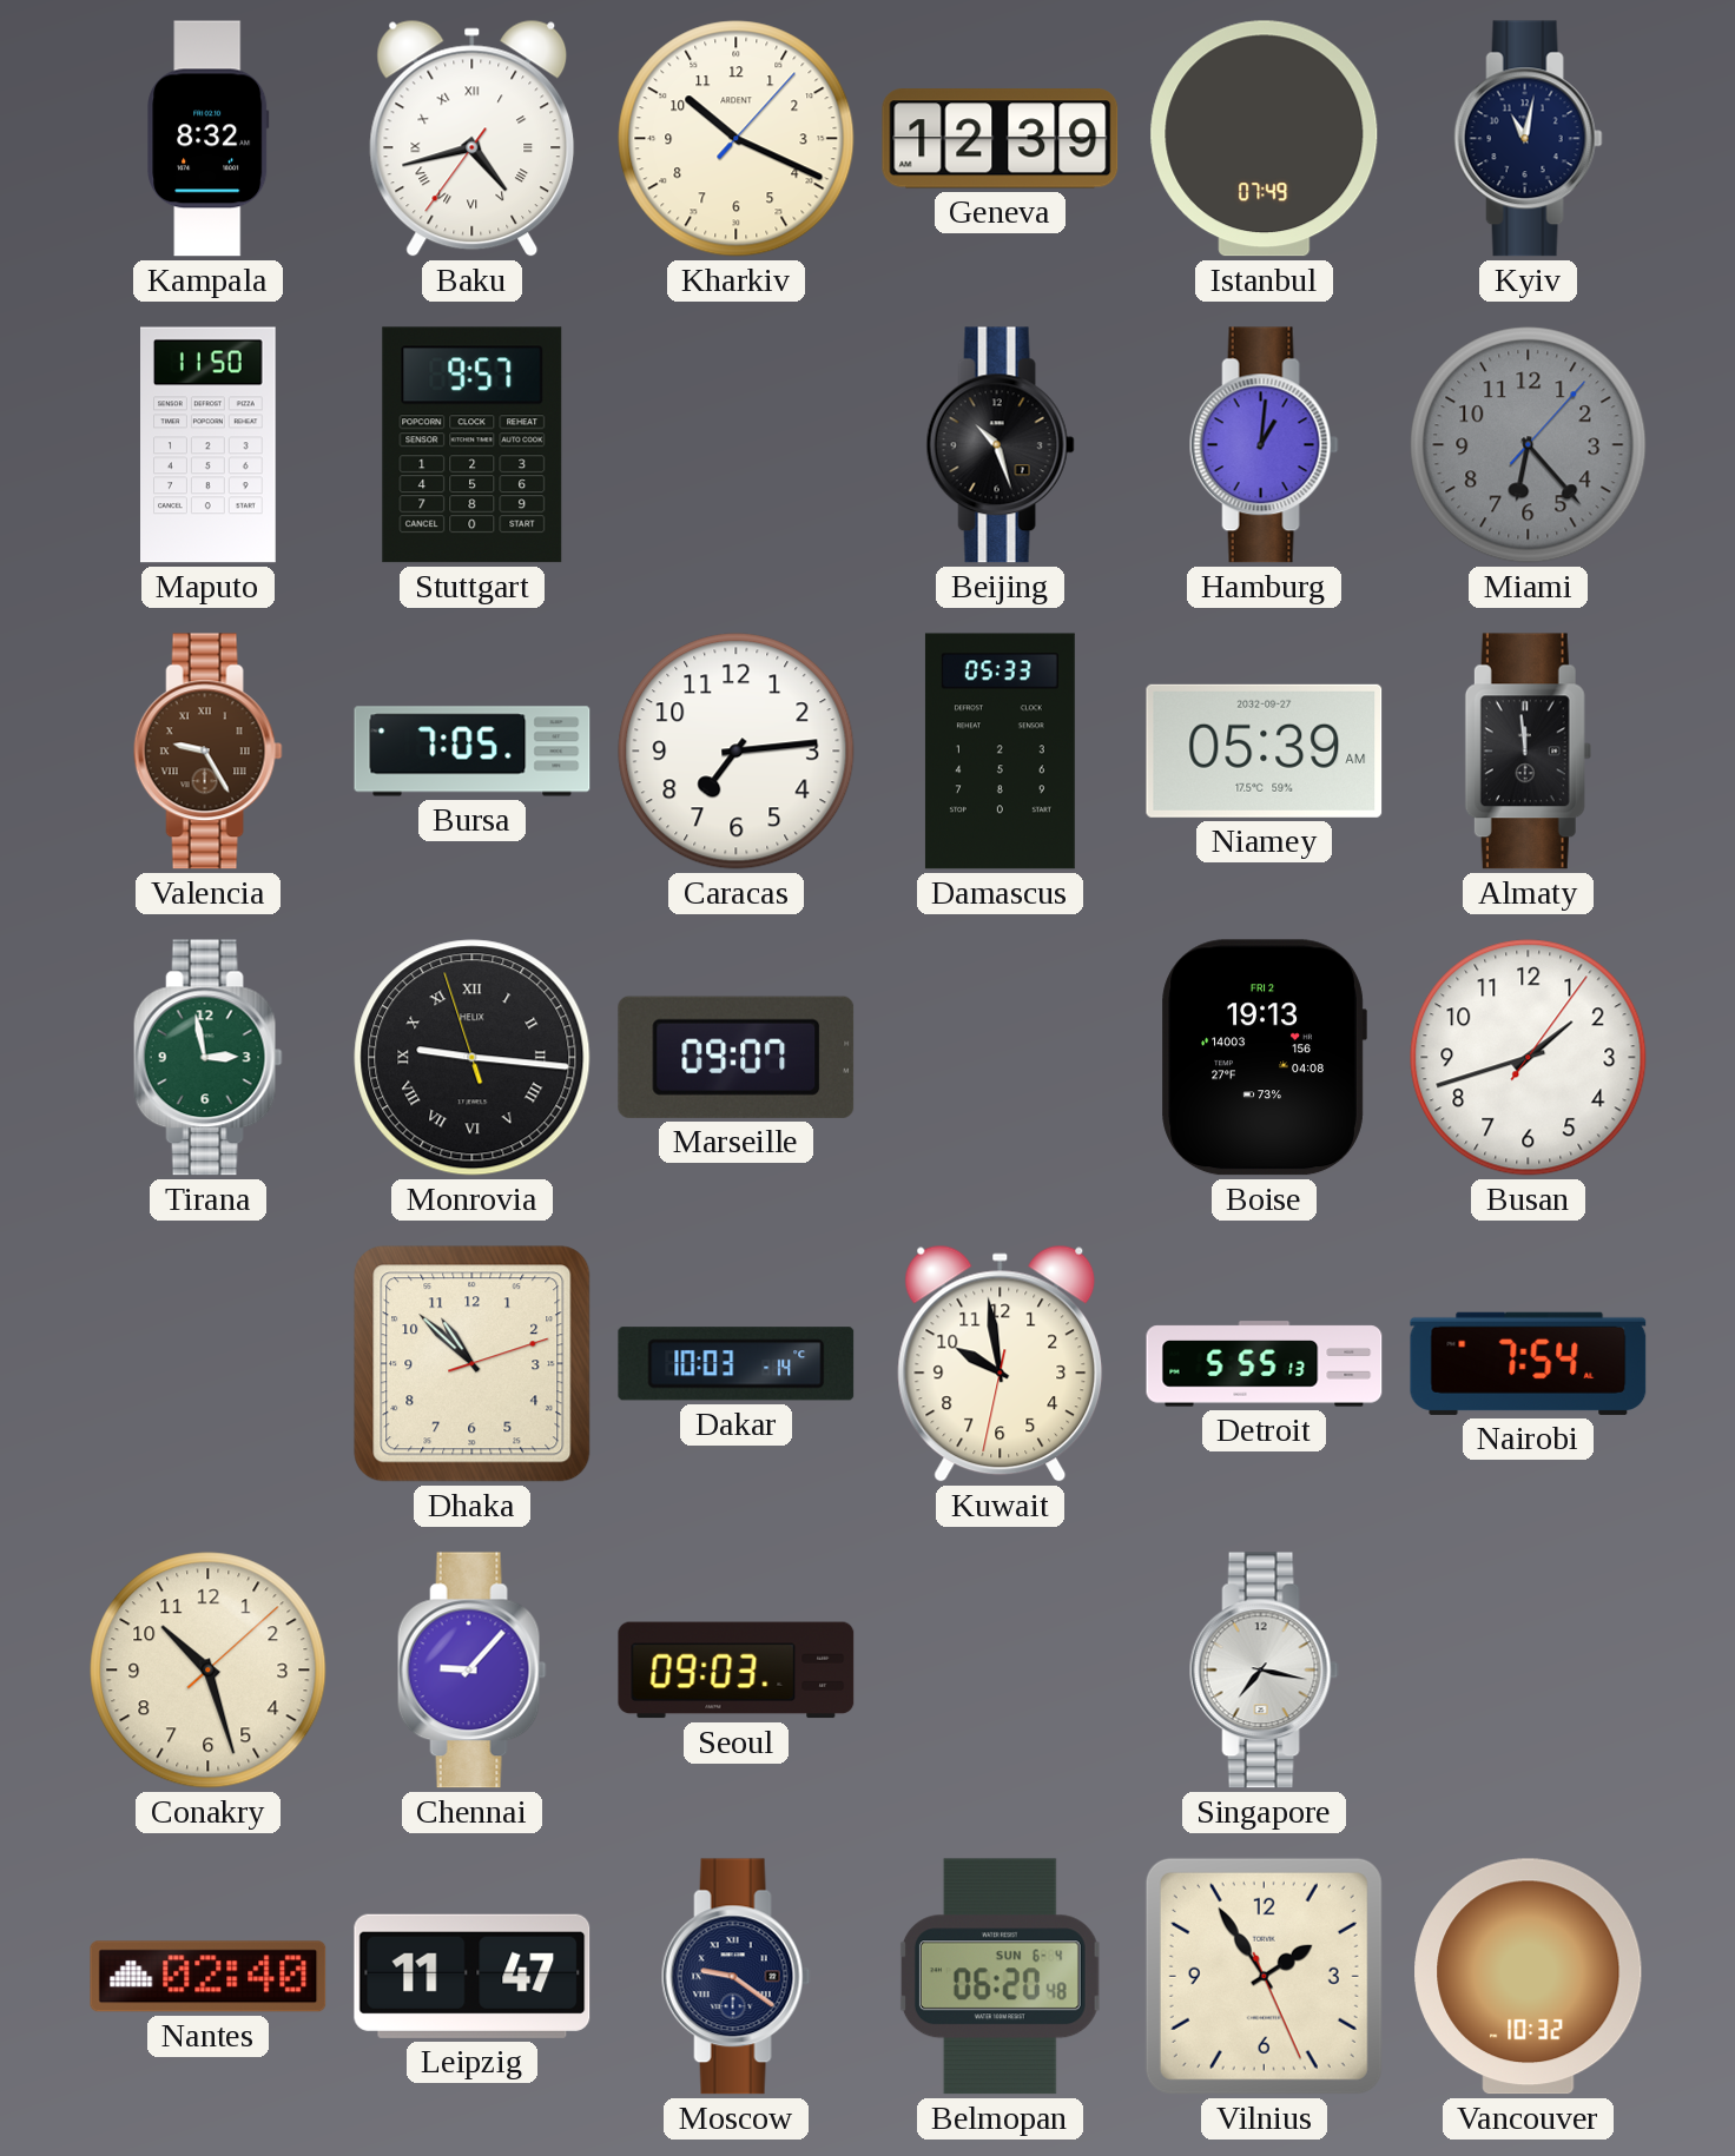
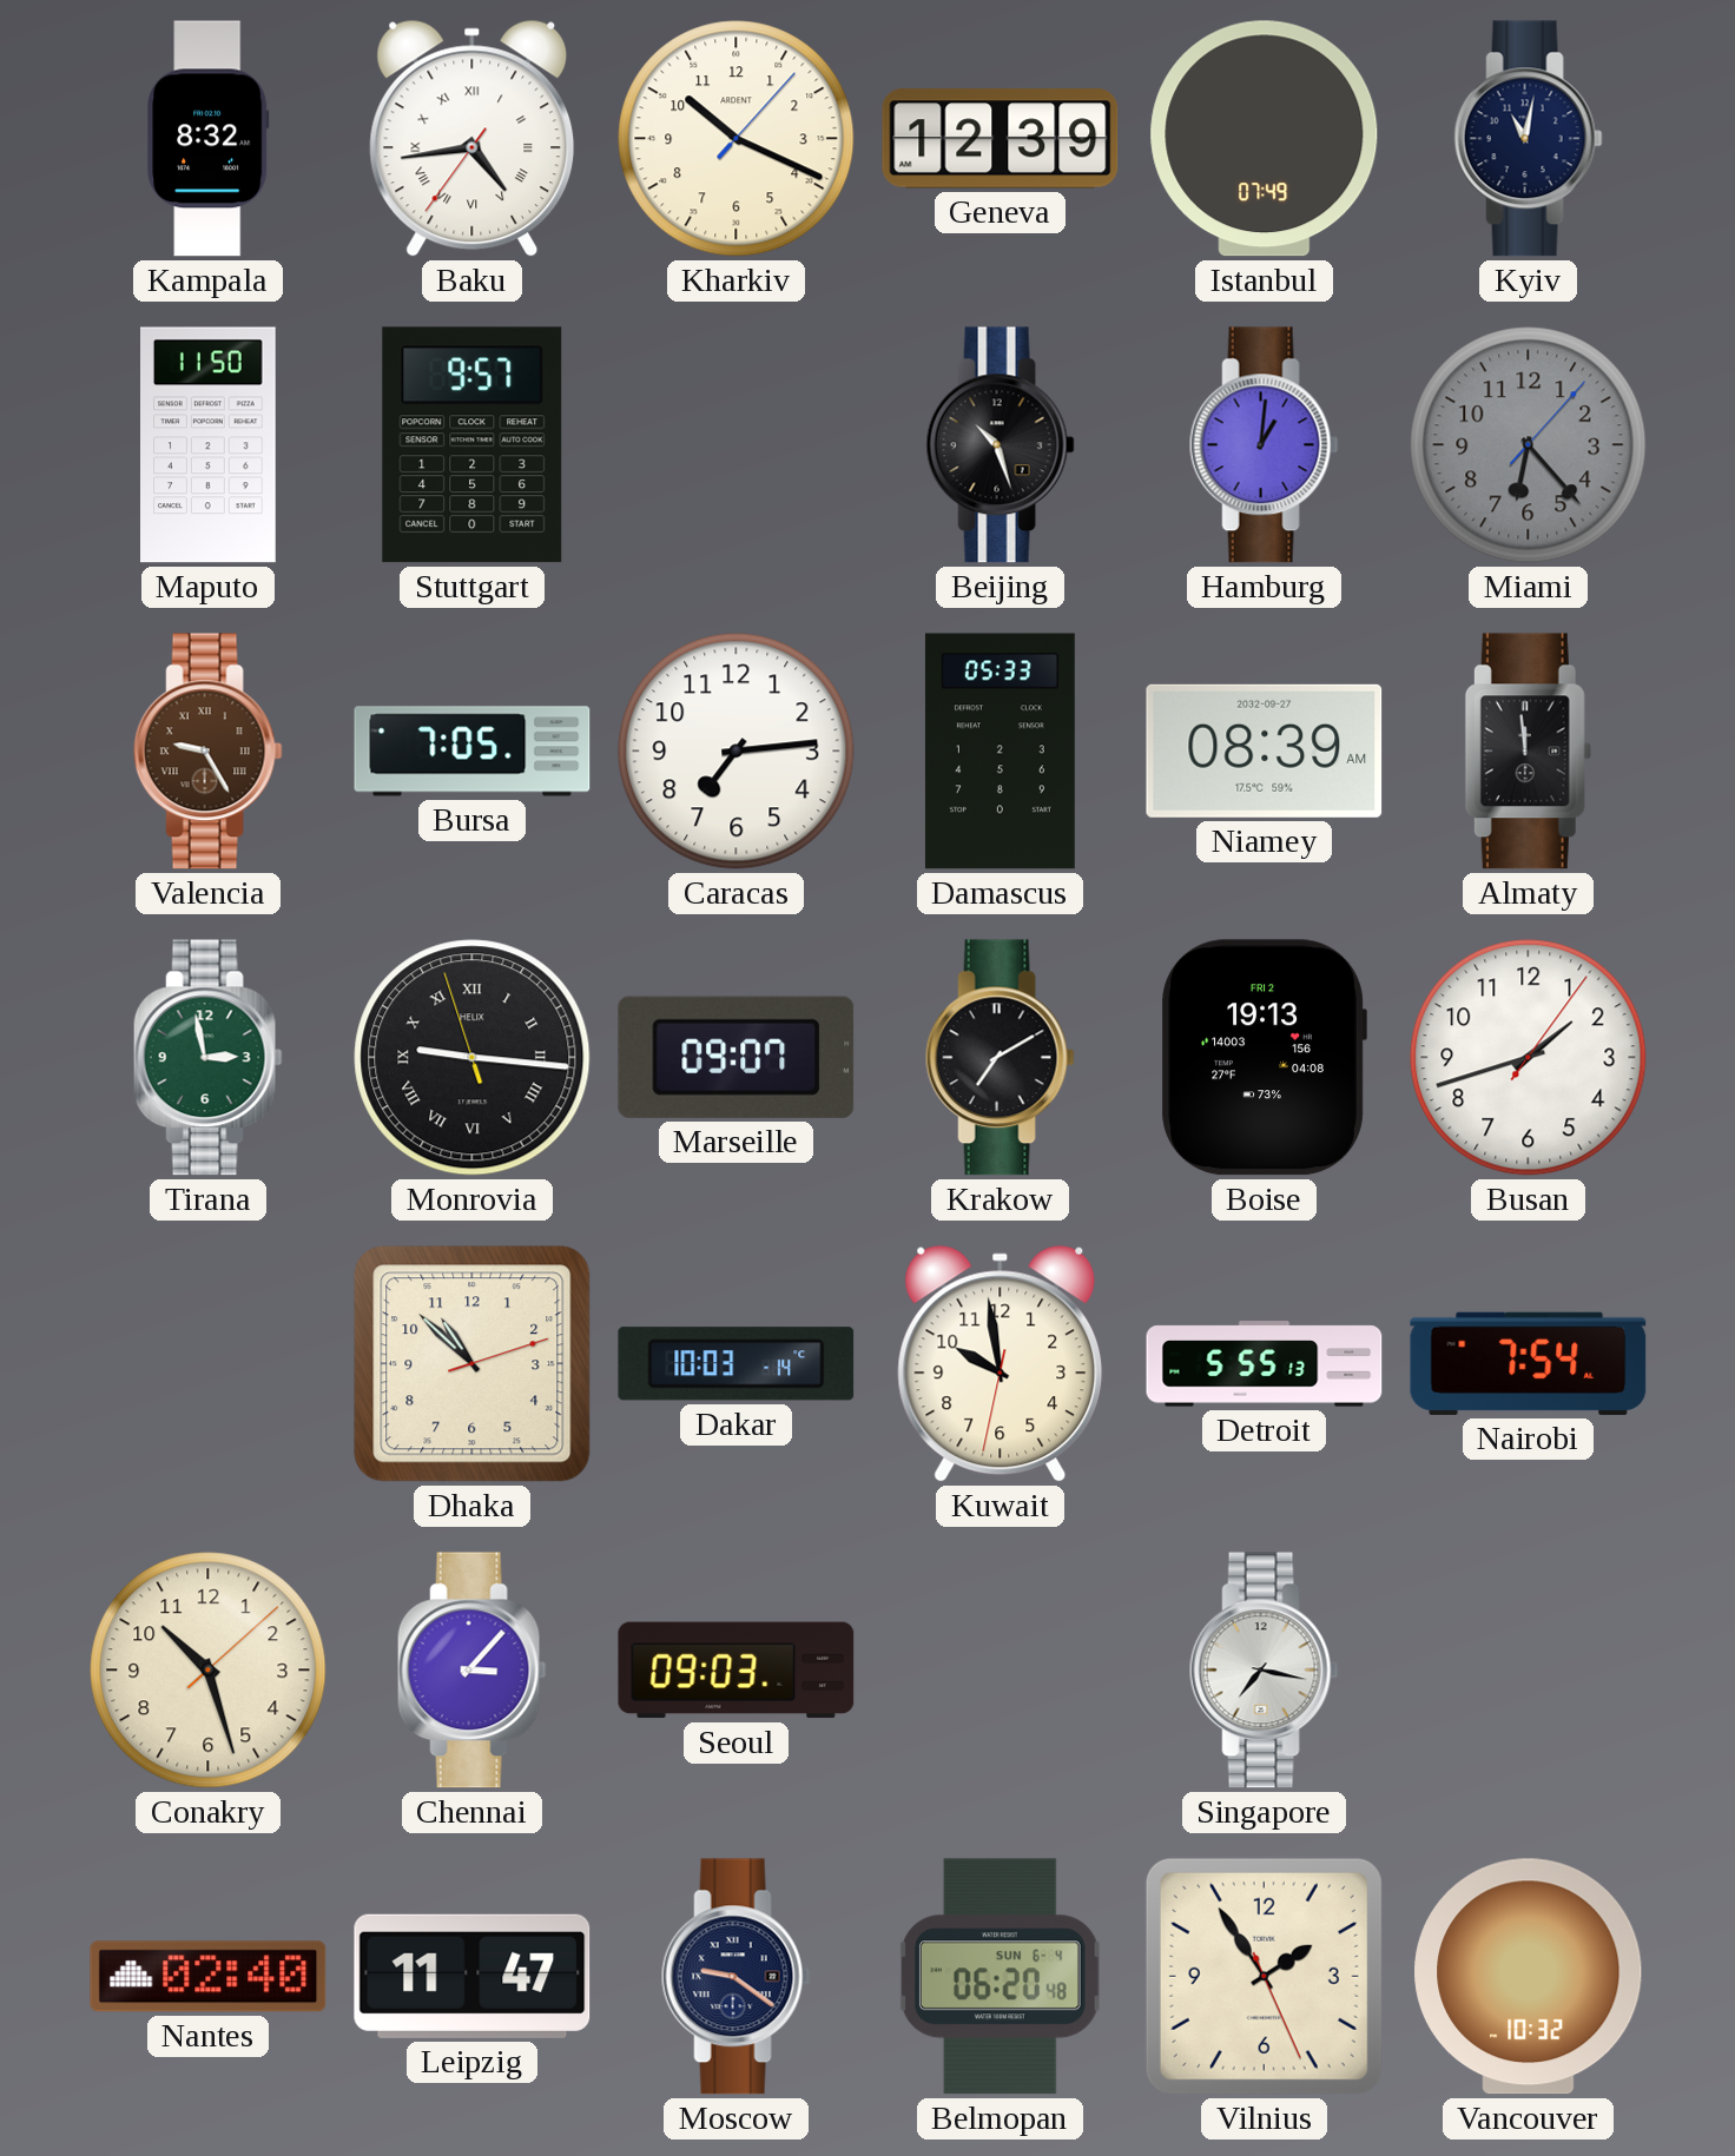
Baku: 4:42 -> 4:43
Niamey: 05:39 -> 08:39
Krakow: none -> 7:10
Chennai: 9:07 -> 3:07
